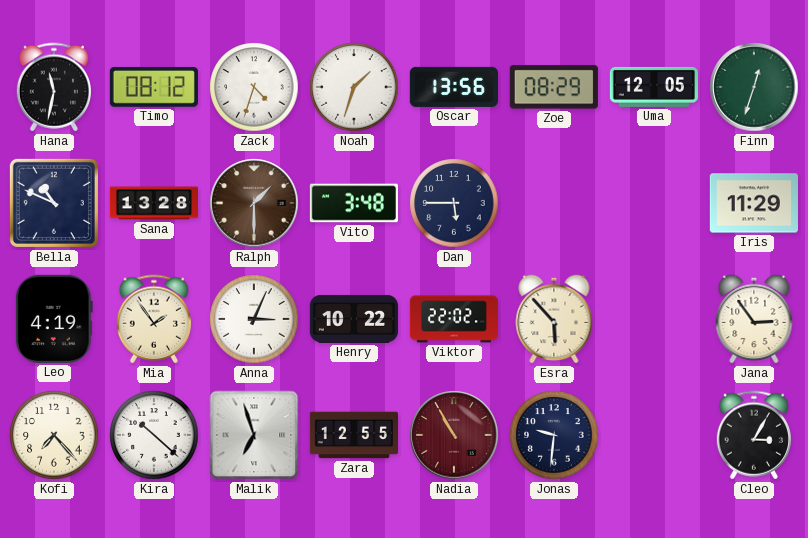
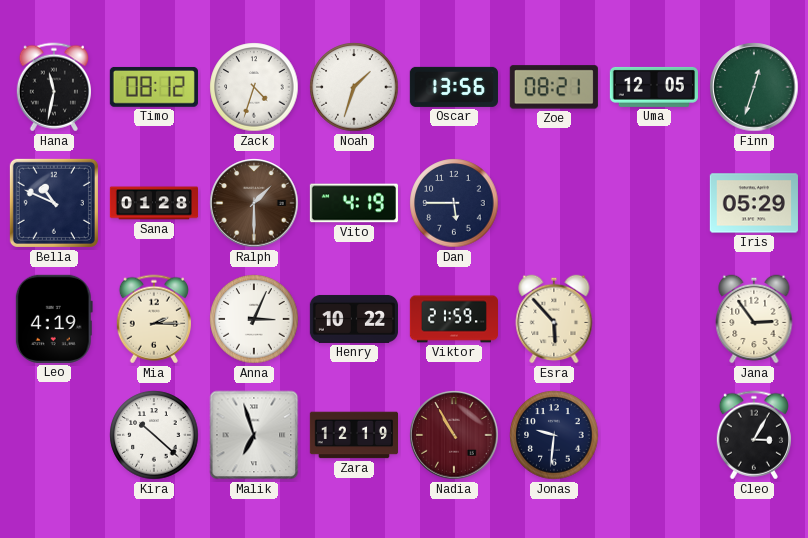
Zoe: 08:29 -> 08:21
Sana: 13:28 -> 01:28
Vito: 3:48 -> 4:19
Iris: 11:29 -> 05:29
Mia: 1:54 -> 2:15
Viktor: 22:02 -> 21:59
Kofi: 7:23 -> none
Zara: 12:55 -> 12:19
